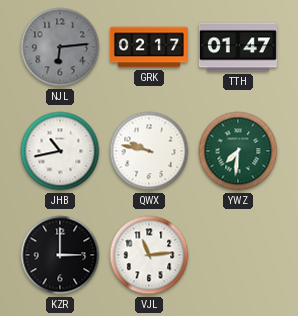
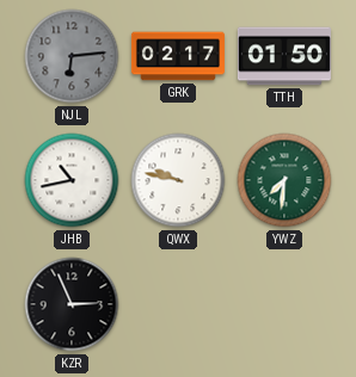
TTH: 01:47 -> 01:50
KZR: 3:00 -> 2:56
VJL: 11:14 -> none
